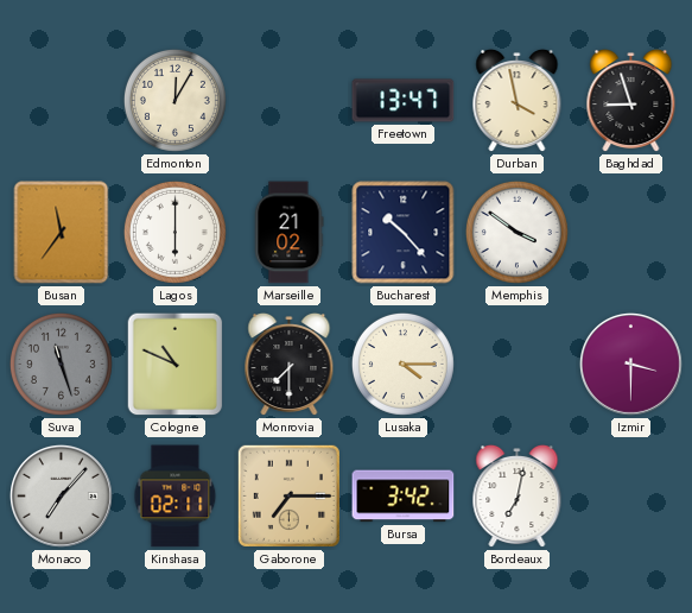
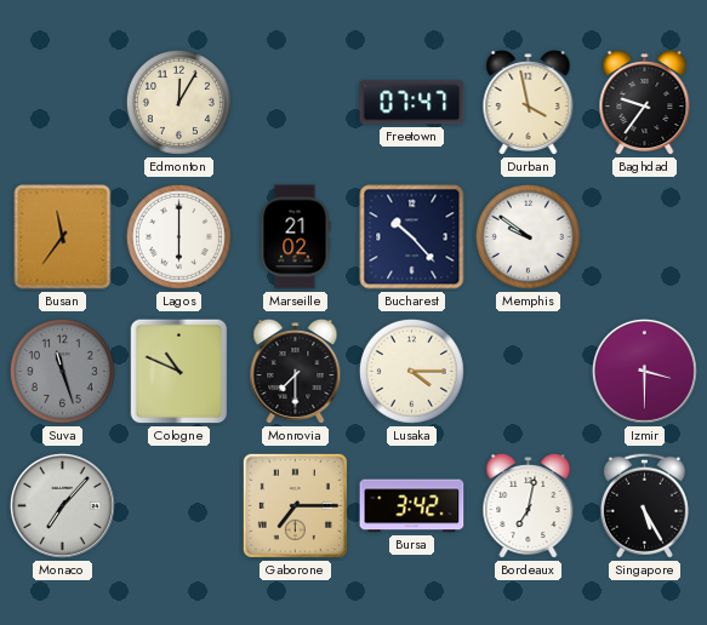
Freetown: 13:47 -> 07:47
Baghdad: 8:57 -> 9:36
Memphis: 3:51 -> 9:51
Kinshasa: 02:11 -> none
Singapore: none -> 5:25
